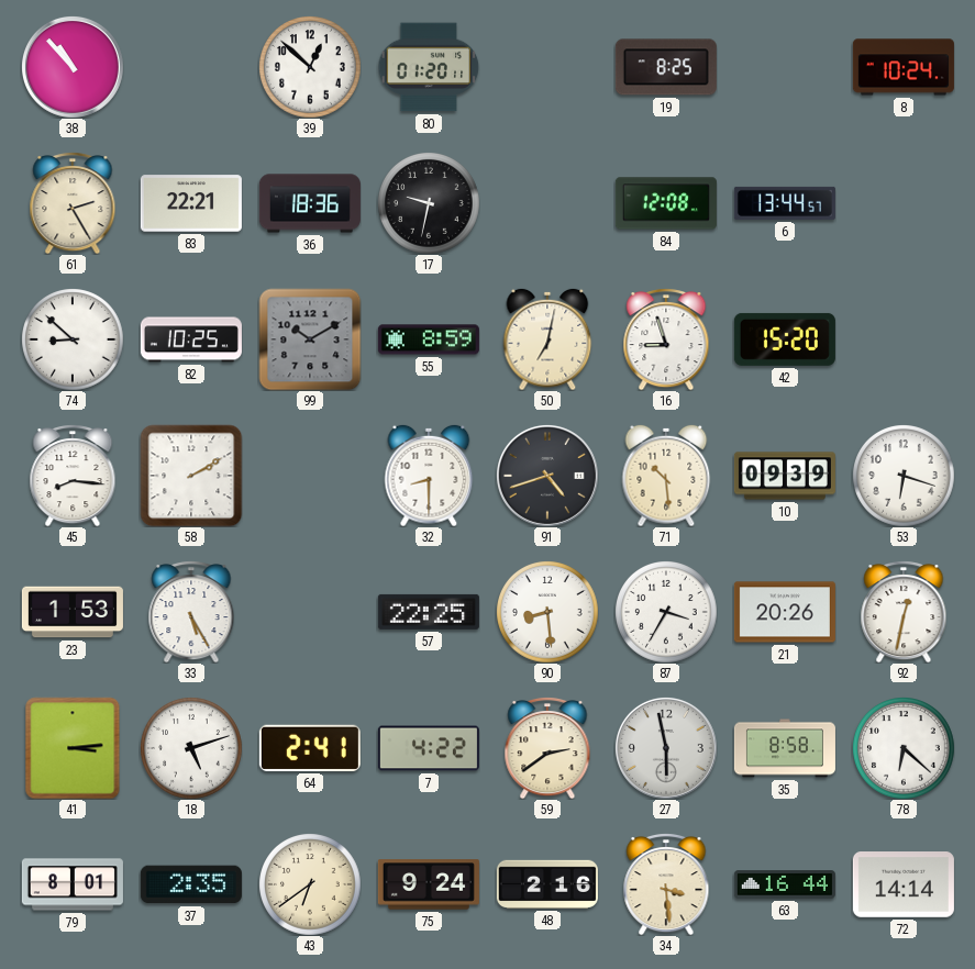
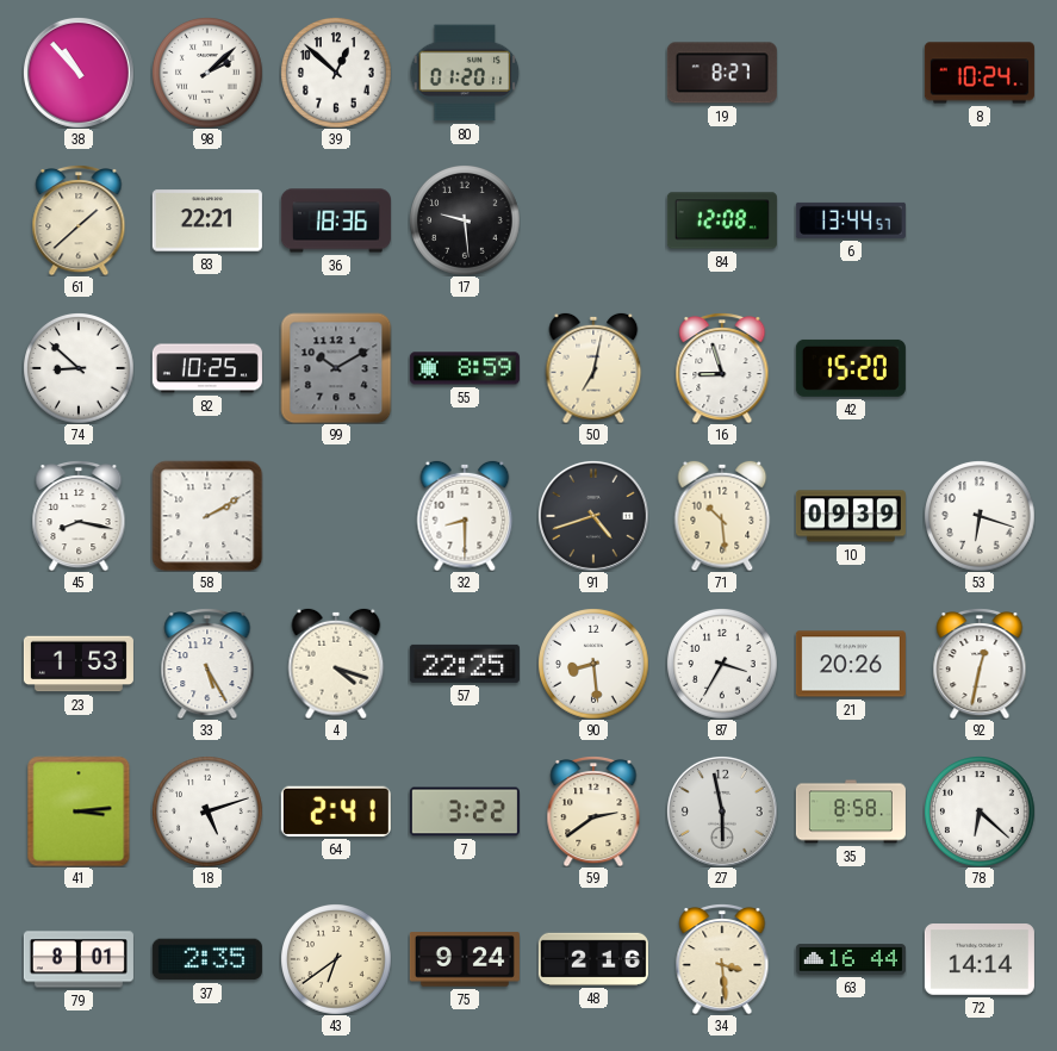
98: none -> 2:08
19: 8:25 -> 8:27
61: 2:25 -> 1:38
17: 9:32 -> 9:29
45: 8:16 -> 8:17
4: none -> 4:18
7: 4:22 -> 3:22
